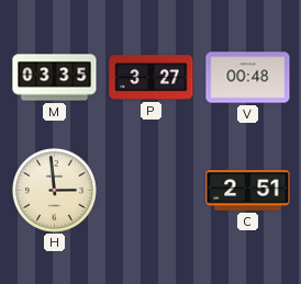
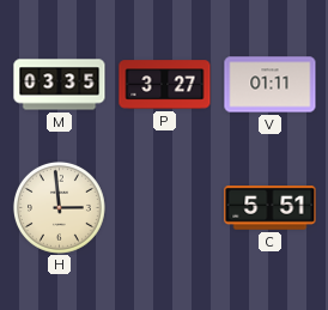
V: 00:48 -> 01:11
C: 2:51 -> 5:51
